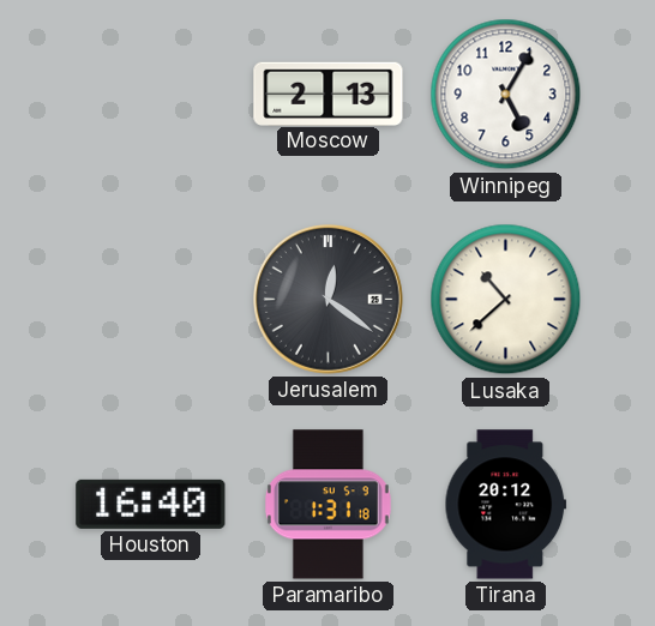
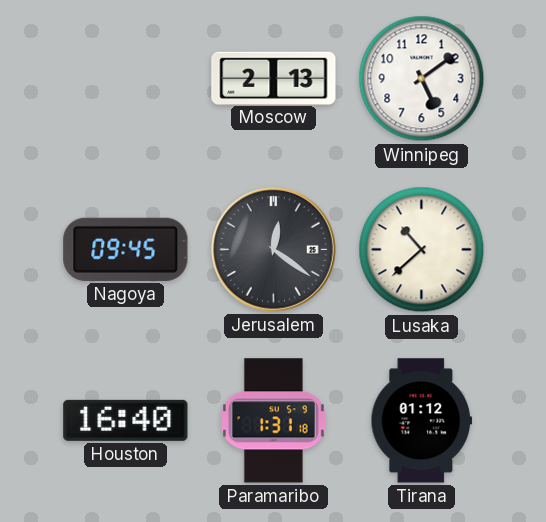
Winnipeg: 5:05 -> 5:09
Nagoya: none -> 09:45
Tirana: 20:12 -> 01:12
